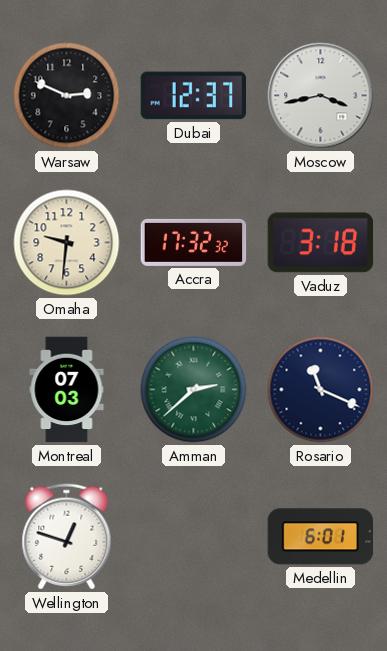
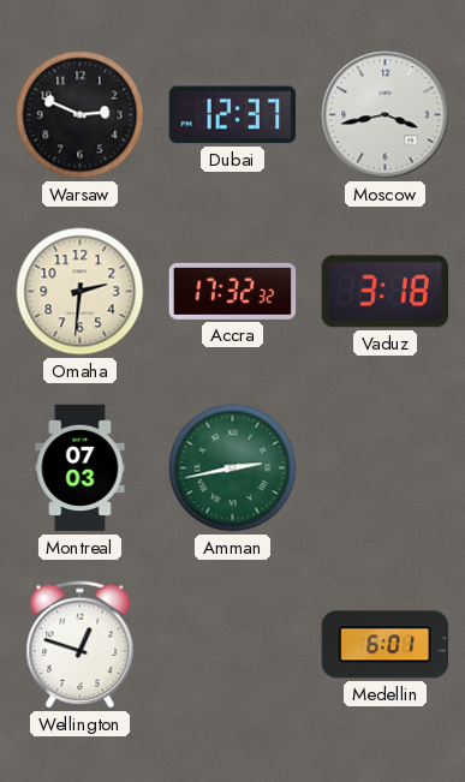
Omaha: 9:31 -> 2:31
Amman: 2:38 -> 2:43
Rosario: 11:19 -> none
